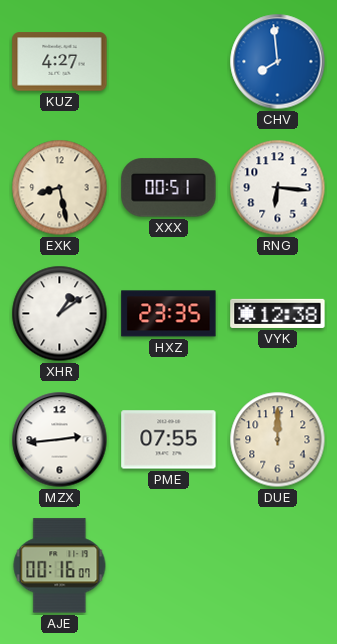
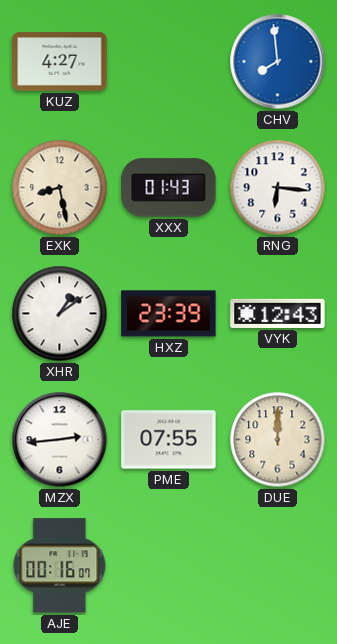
XXX: 00:51 -> 01:43
HXZ: 23:35 -> 23:39
VYK: 12:38 -> 12:43
